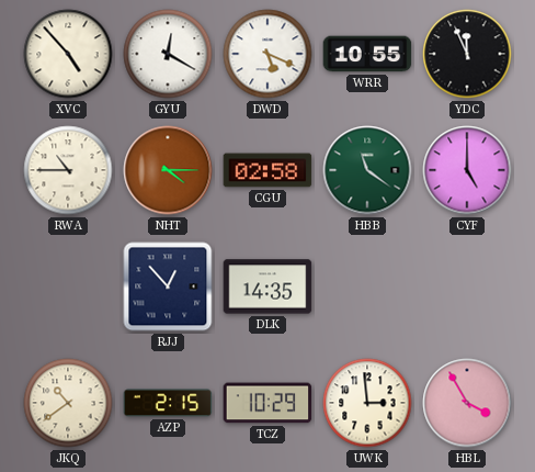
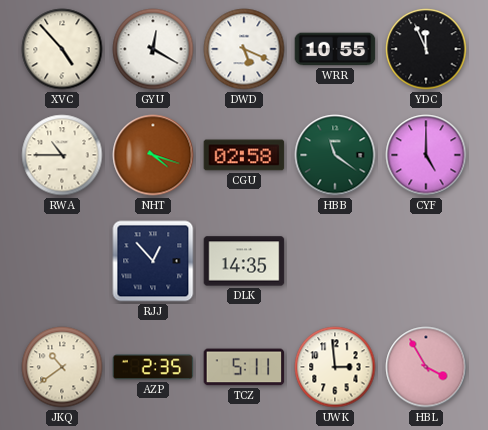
NHT: 4:15 -> 4:18
AZP: 2:15 -> 2:35
TCZ: 10:29 -> 5:11
